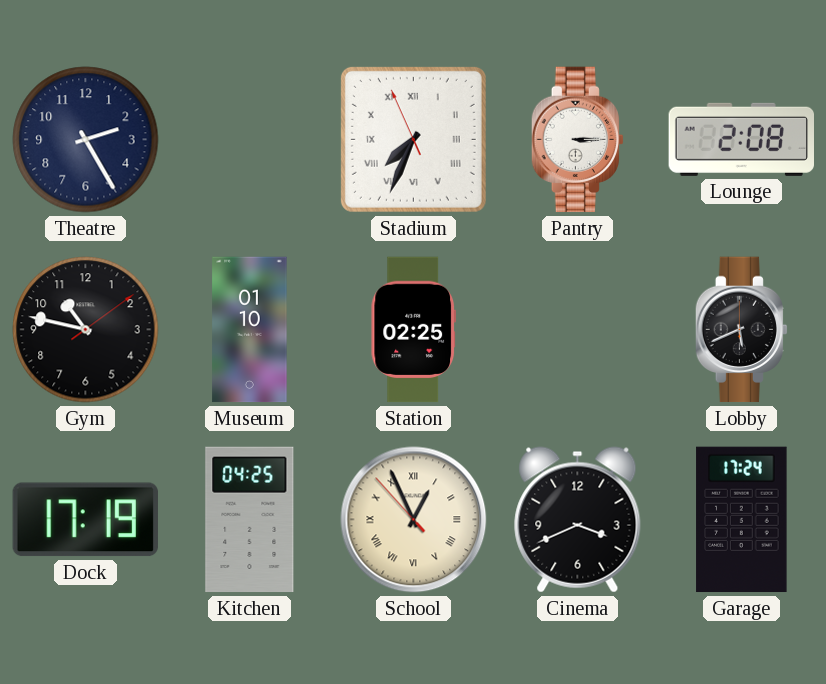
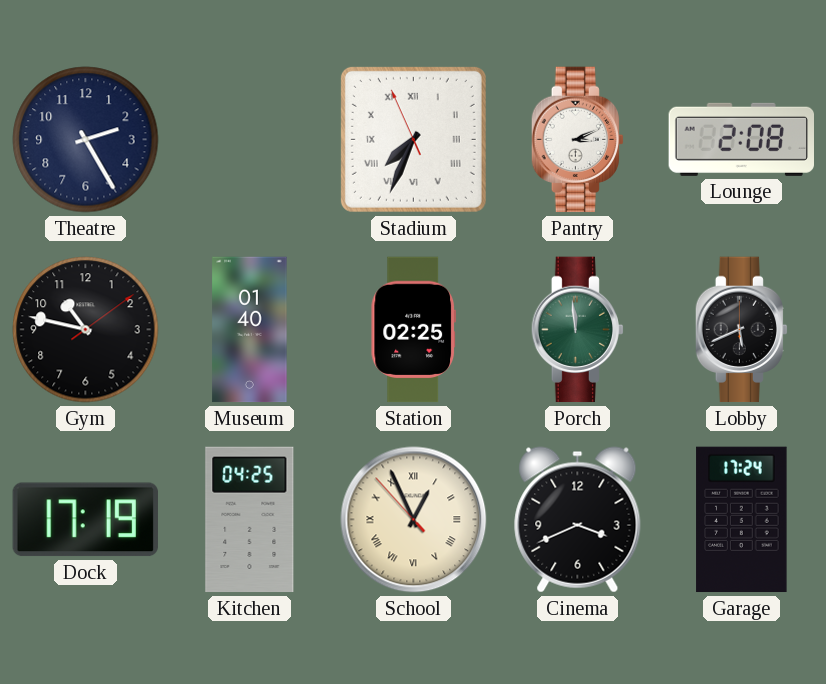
Pantry: 3:15 -> 3:11
Museum: 01:10 -> 01:40
Porch: none -> 11:59
